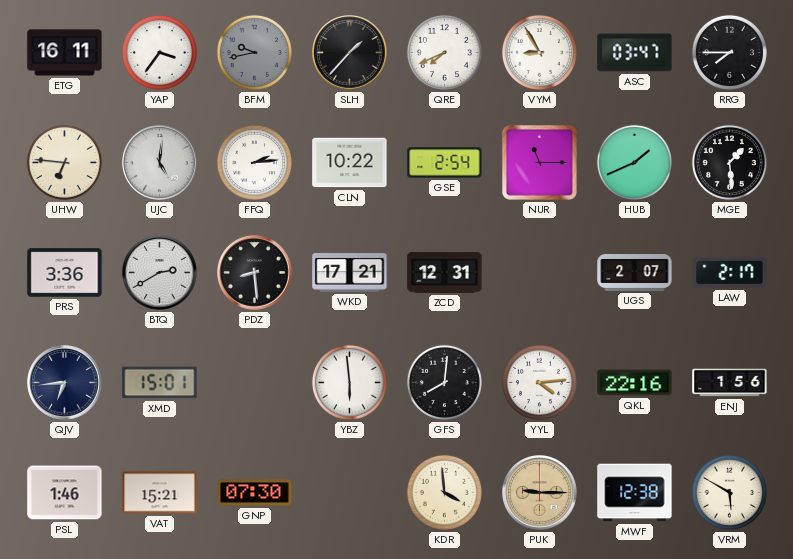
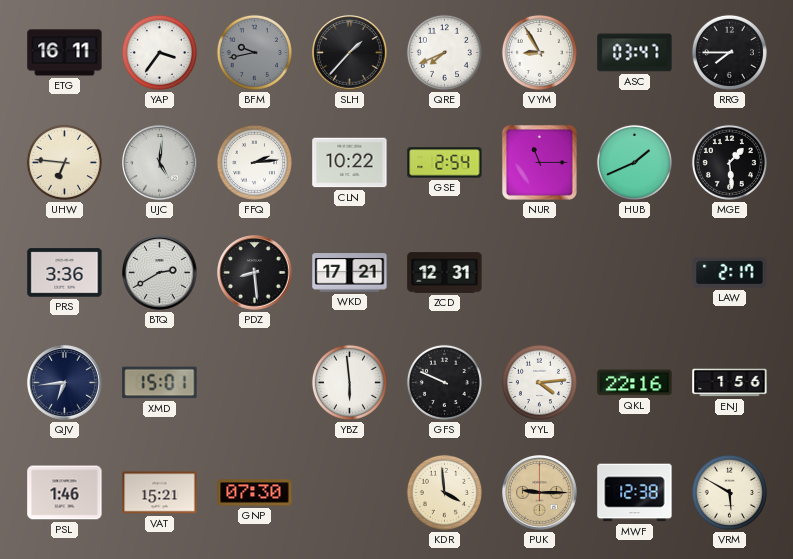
UGS: 2:07 -> none
GFS: 8:01 -> 9:49
